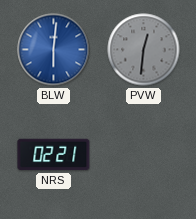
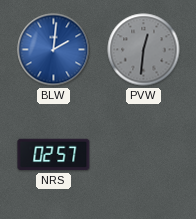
BLW: 6:01 -> 2:01
NRS: 02:21 -> 02:57
